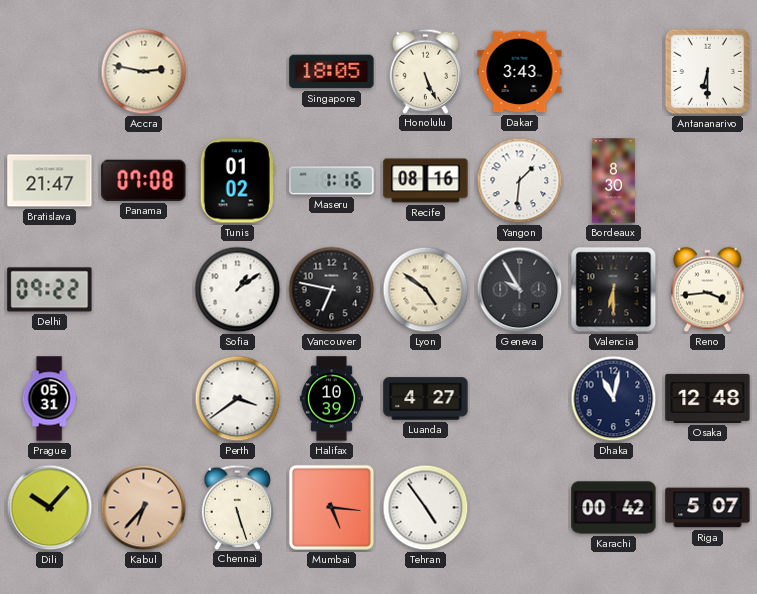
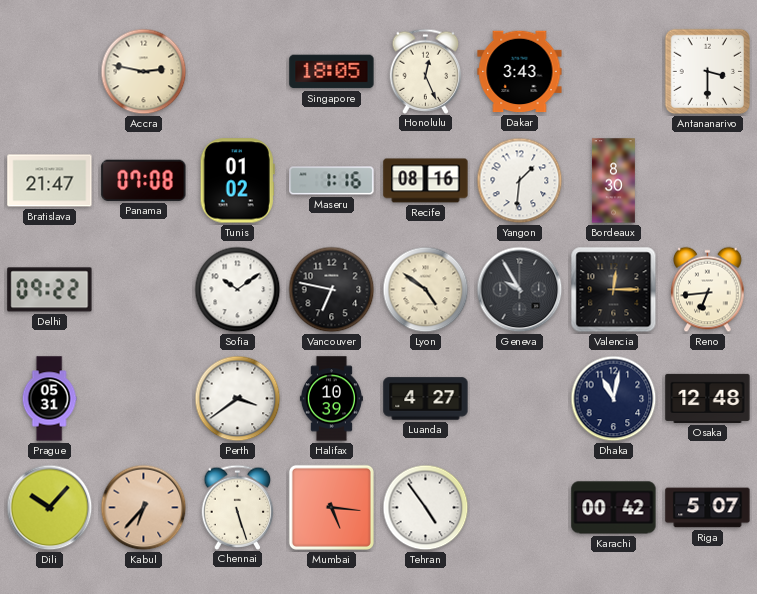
Honolulu: 5:26 -> 12:26
Antananarivo: 6:30 -> 3:30
Sofia: 1:09 -> 10:09
Valencia: 6:30 -> 12:15
Reno: 3:44 -> 6:44
